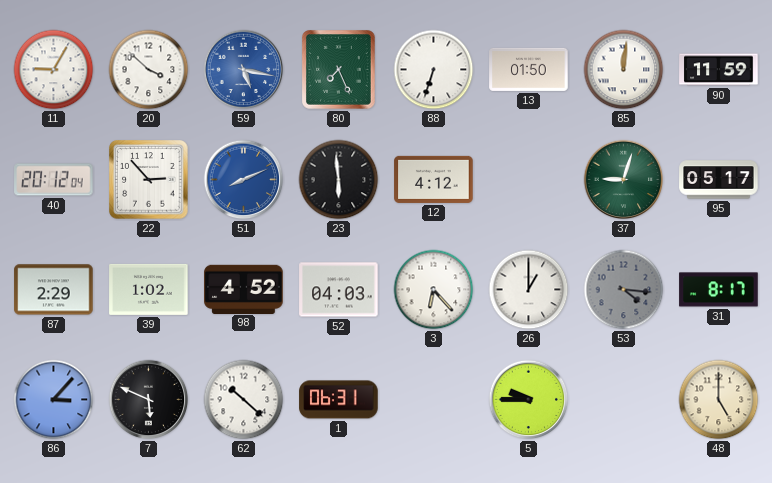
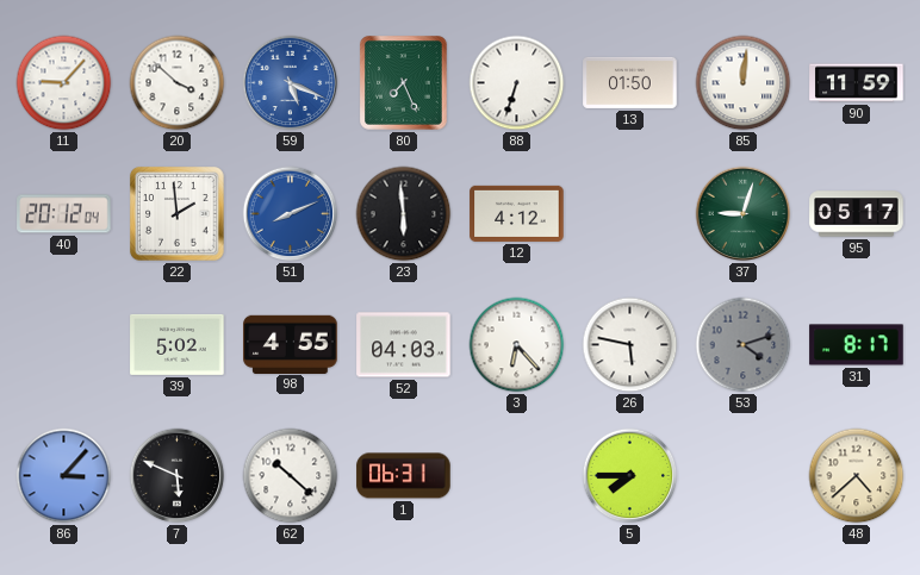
11: 9:05 -> 9:07
59: 5:17 -> 5:19
22: 2:53 -> 1:59
87: 2:29 -> none
39: 1:02 -> 5:02
98: 4:52 -> 4:55
26: 1:00 -> 5:47
53: 4:16 -> 4:12
5: 9:45 -> 7:45
48: 5:00 -> 4:38
